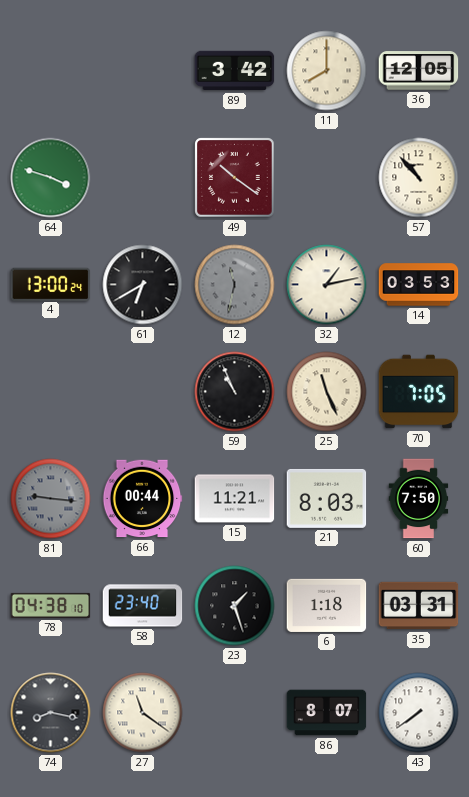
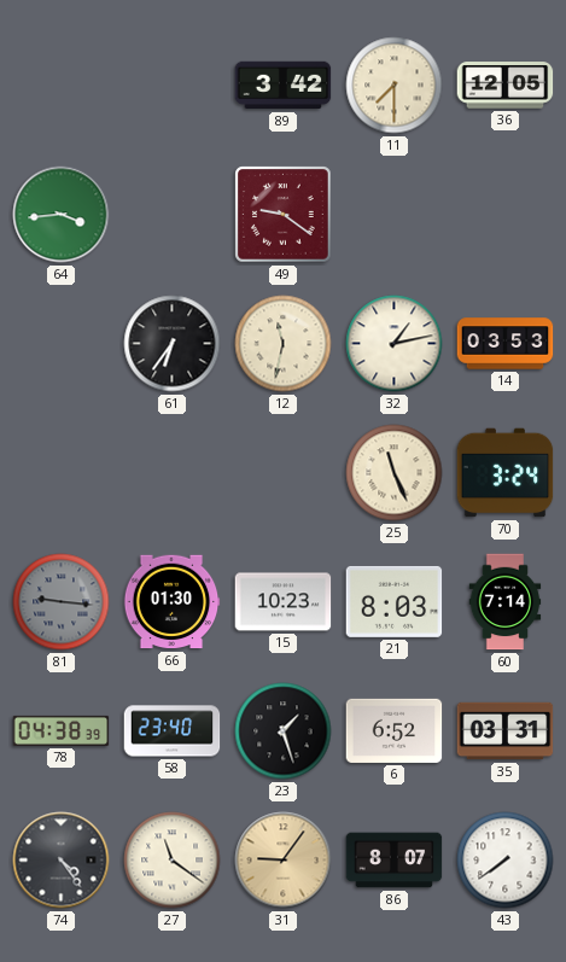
11: 8:00 -> 7:30
64: 3:48 -> 3:44
49: 10:21 -> 9:21
57: 10:53 -> none
4: 13:00 -> none
61: 6:40 -> 6:36
12 dial: grey -> cream
59: 10:56 -> none
70: 7:05 -> 3:24
66: 00:44 -> 01:30
15: 11:21 -> 10:23
60: 7:50 -> 7:14
78: 04:38:10 -> 04:38:39
6: 1:18 -> 6:52
74: 8:17 -> 4:24
31: none -> 9:06
